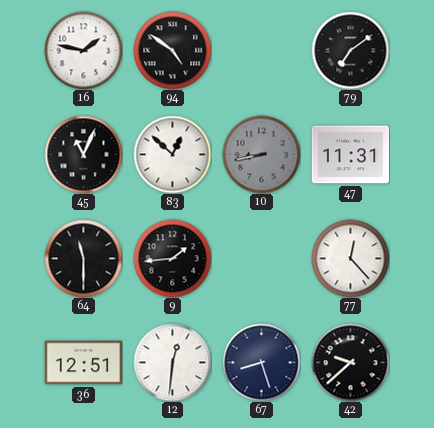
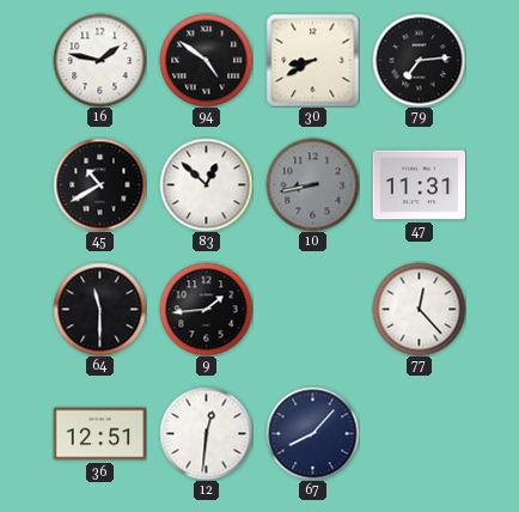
30: none -> 8:40
79: 7:09 -> 7:14
45: 11:04 -> 10:40
67: 8:27 -> 8:07
42: 9:38 -> none
